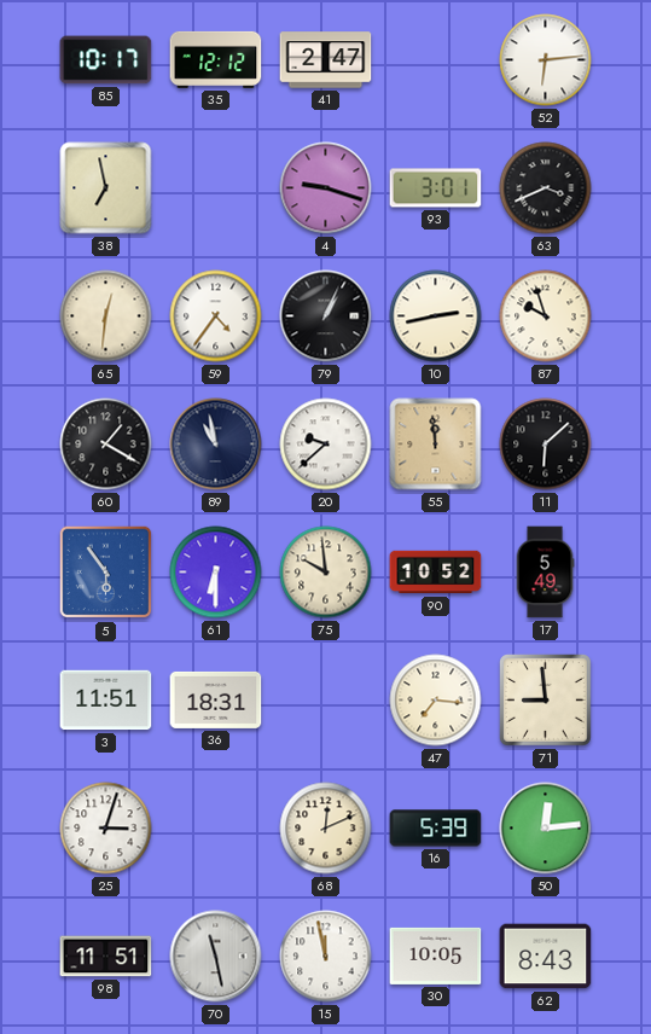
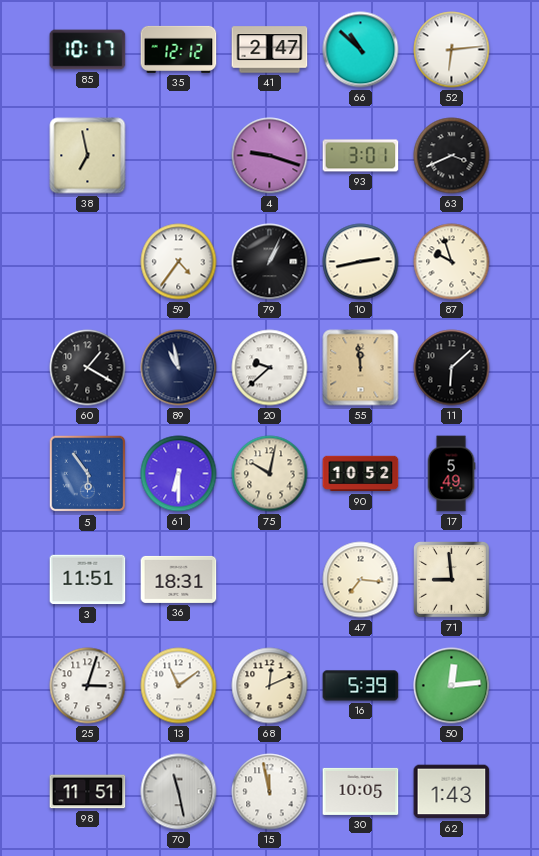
66: none -> 10:52
65: 12:31 -> none
75: 9:59 -> 10:02
13: none -> 11:09
62: 8:43 -> 1:43
